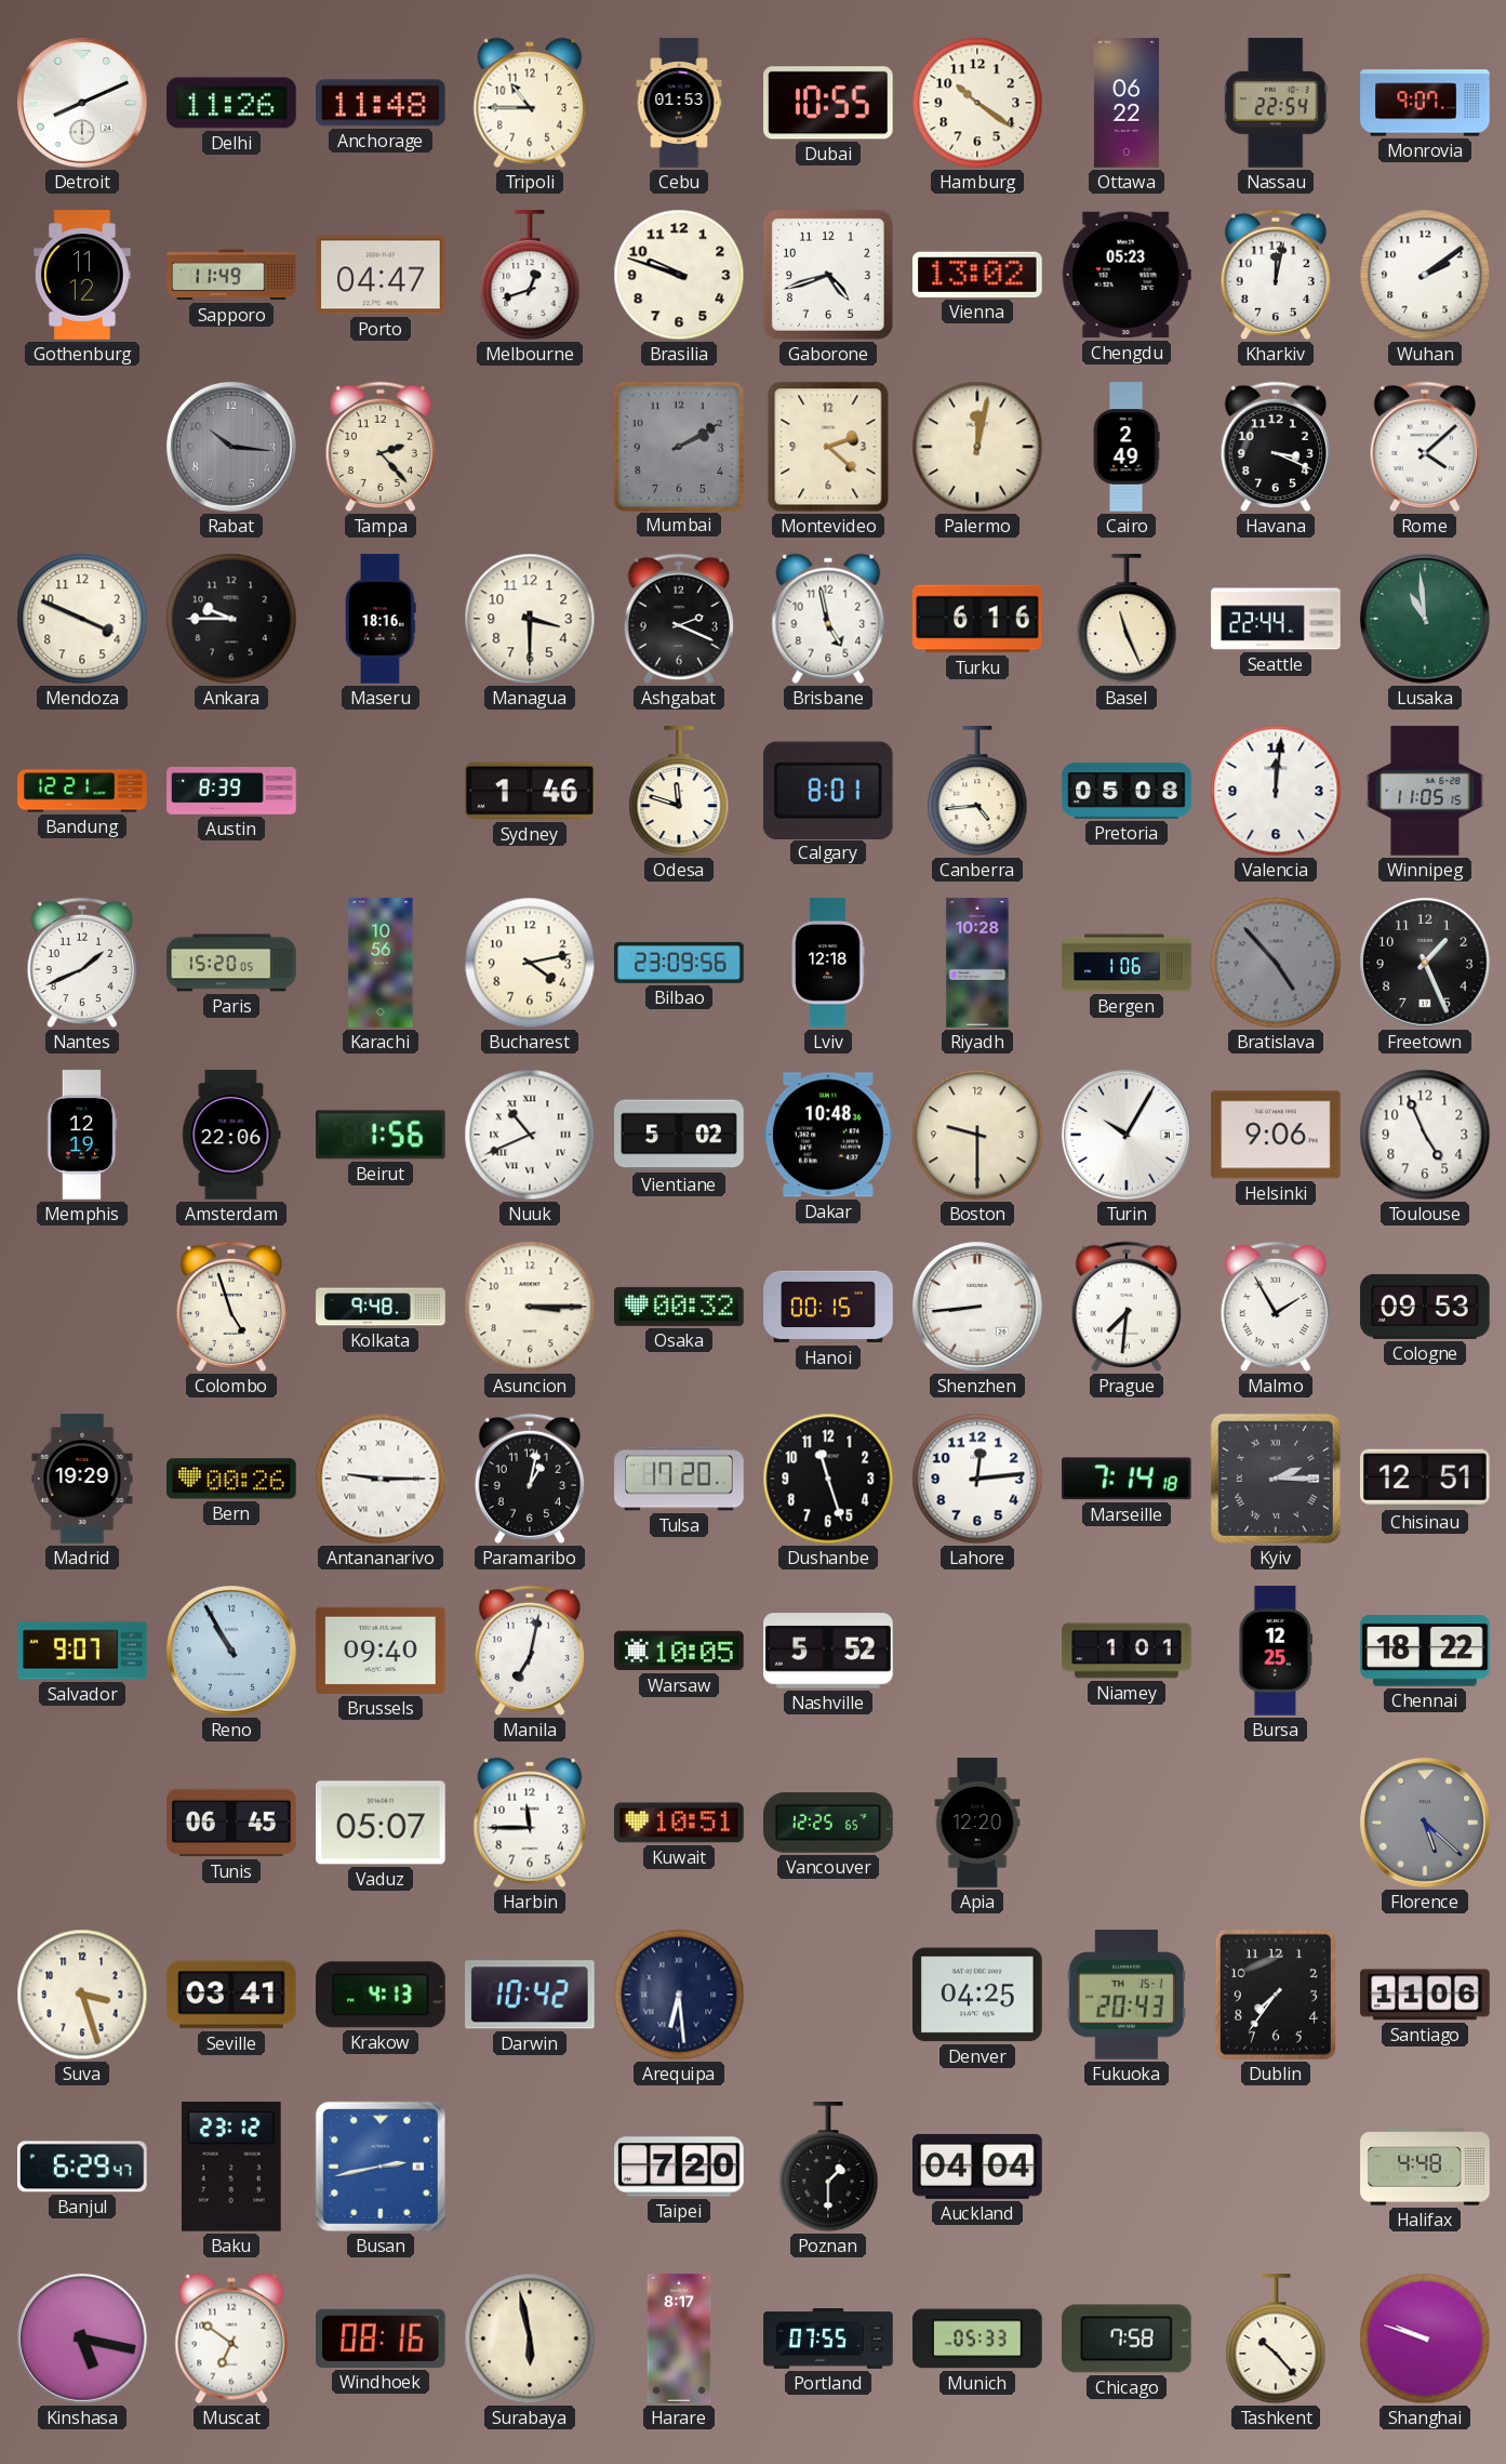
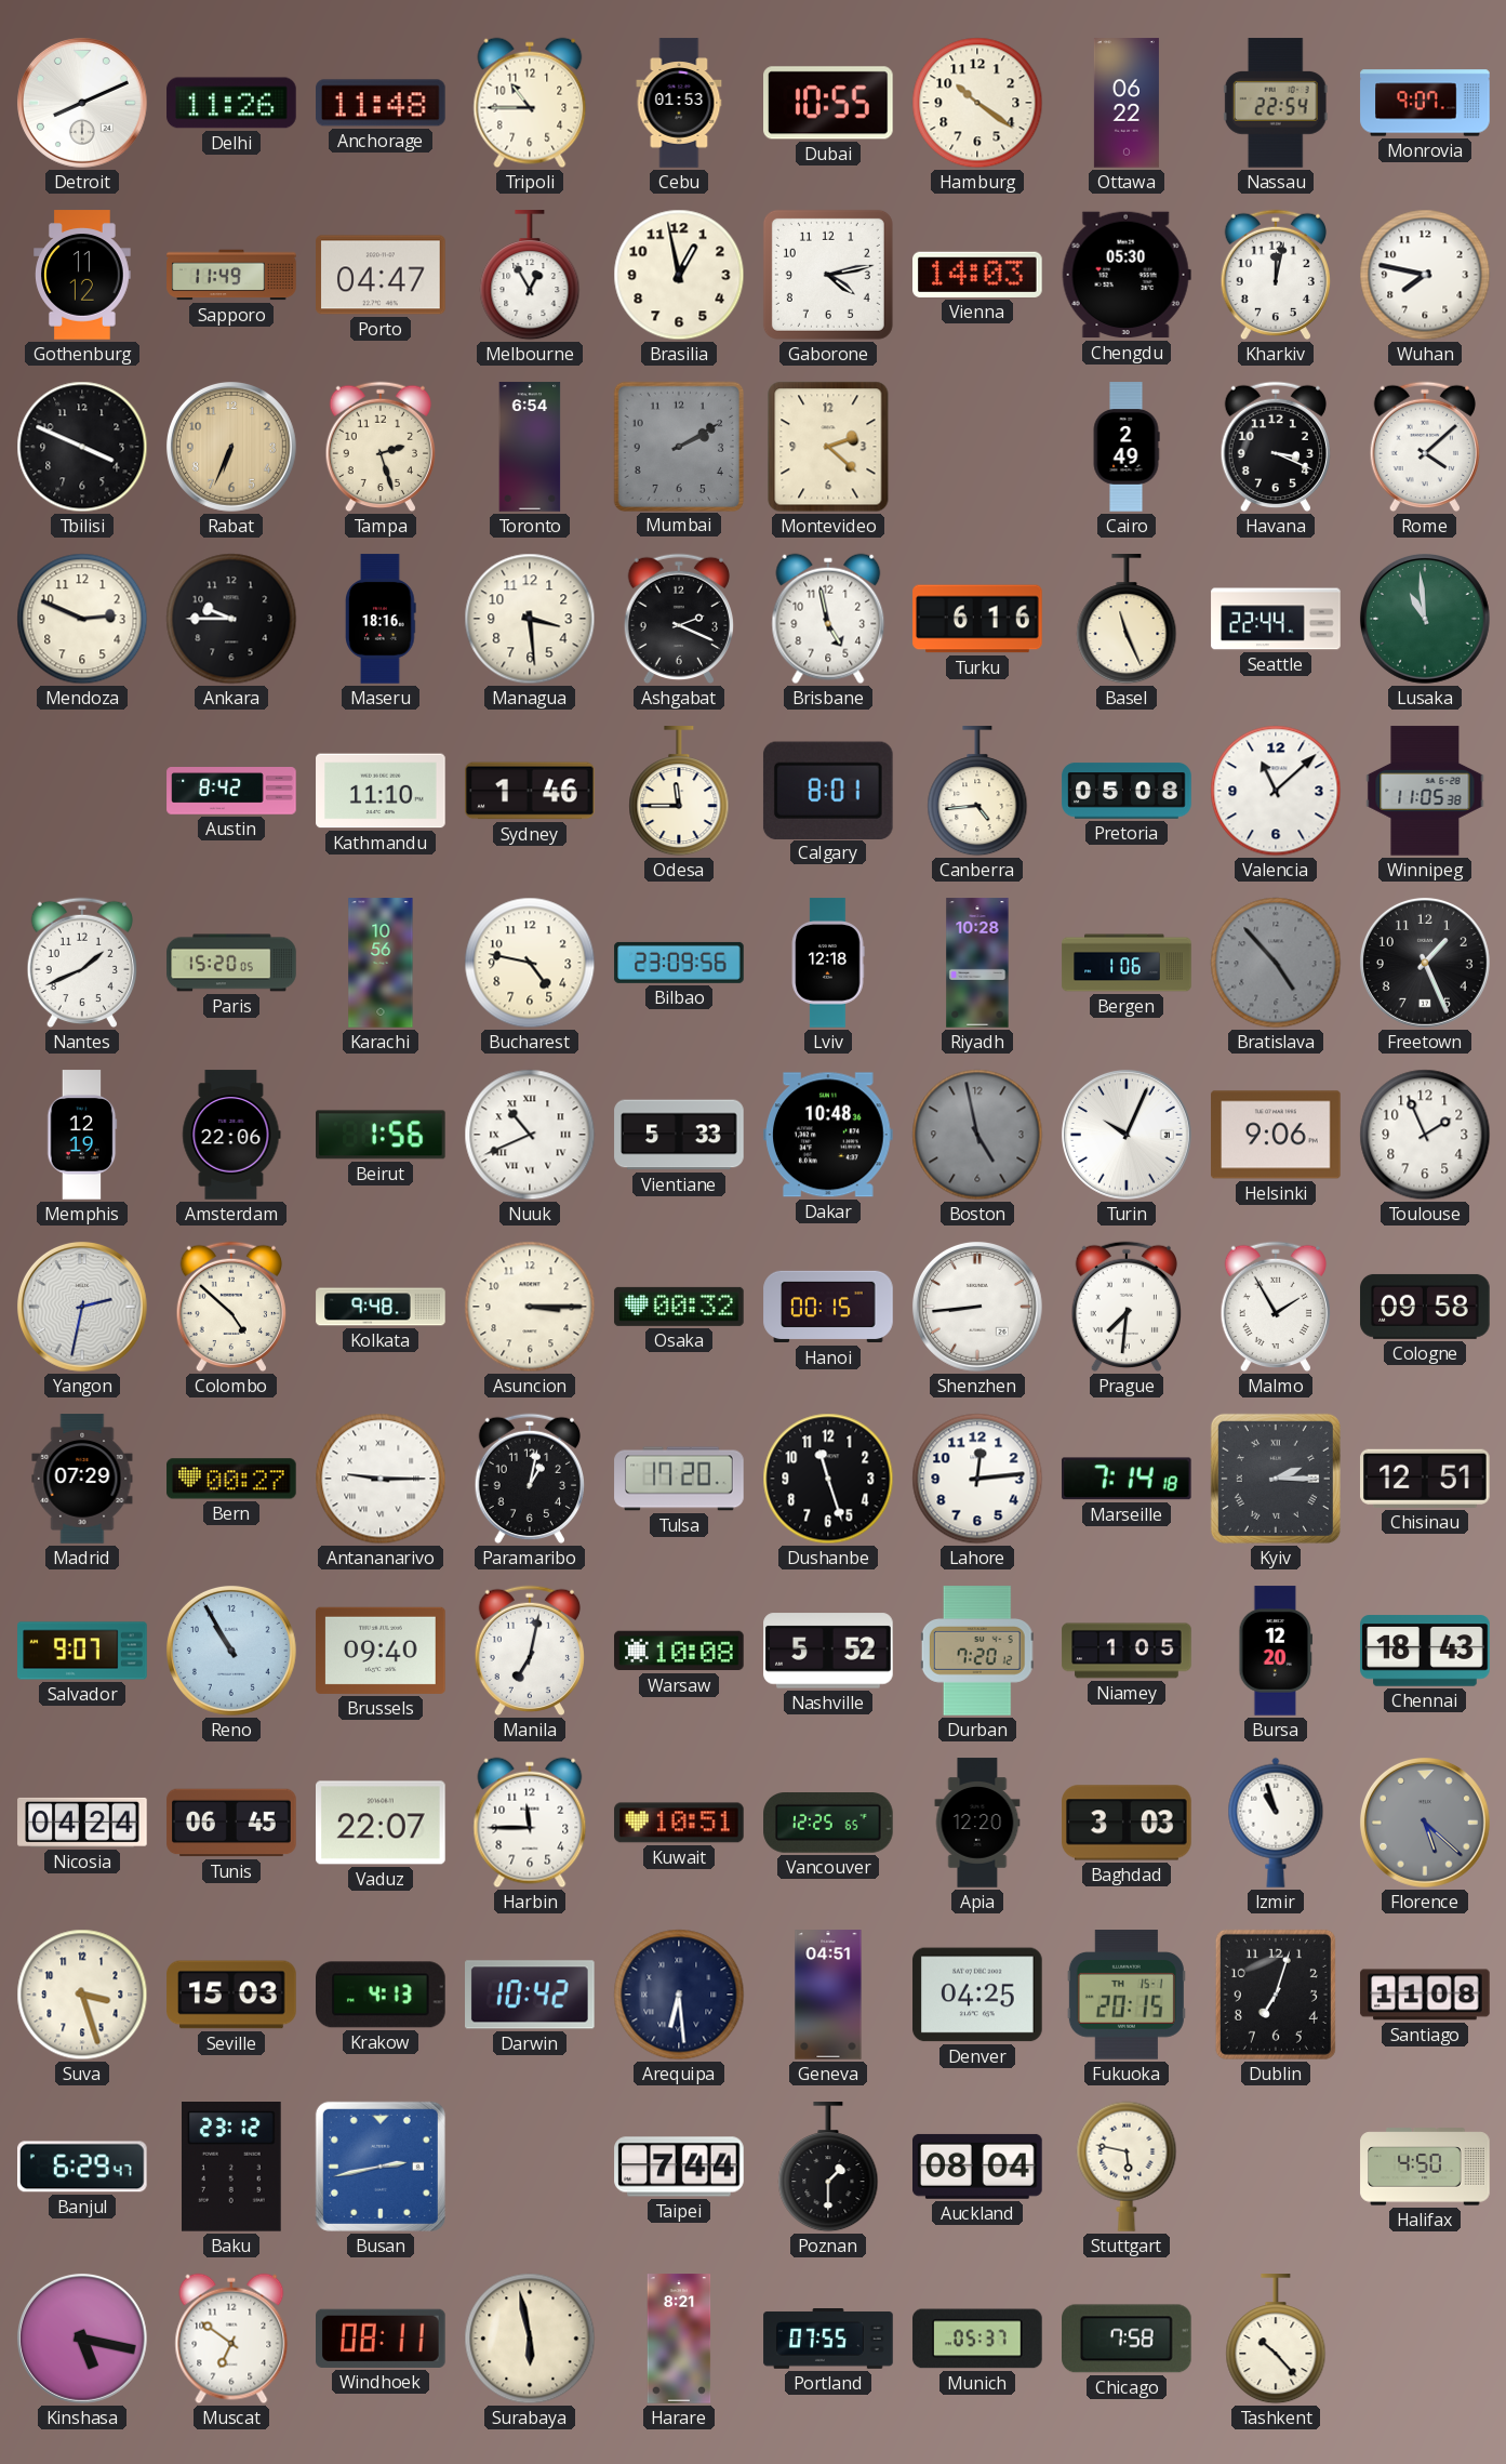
Melbourne: 12:42 -> 12:55
Brasilia: 9:48 -> 12:58
Gaborone: 4:42 -> 4:13
Vienna: 13:02 -> 14:03
Chengdu: 05:23 -> 05:30
Wuhan: 2:09 -> 7:47
Tbilisi: none -> 3:49
Rabat: 10:16 -> 6:34
Rabat dial: grey -> champagne
Tampa: 2:23 -> 2:27
Toronto: none -> 6:54
Palermo: 12:02 -> none
Mendoza: 3:49 -> 2:49
Managua: 3:30 -> 3:29
Bandung: 12:21 -> none
Austin: 8:39 -> 8:42
Kathmandu: none -> 11:10
Odesa: 11:48 -> 11:45
Valencia: 12:01 -> 11:08
Winnipeg: 11:05:15 -> 11:05:38
Bucharest: 4:13 -> 4:47
Vientiane: 5:02 -> 5:33
Boston: 9:30 -> 4:58
Boston dial: cream -> grey
Turin: 10:05 -> 10:04
Toulouse: 4:56 -> 1:56
Yangon: none -> 2:32
Colombo: 4:57 -> 4:52
Cologne: 09:53 -> 09:58
Madrid: 19:29 -> 07:29
Bern: 00:26 -> 00:27
Warsaw: 10:05 -> 10:08
Durban: none -> 7:20
Niamey: 1:01 -> 1:05
Bursa: 12:25 -> 12:20
Chennai: 18:22 -> 18:43
Nicosia: none -> 04:24
Vaduz: 05:07 -> 22:07
Baghdad: none -> 3:03
Izmir: none -> 10:57
Seville: 03:41 -> 15:03
Geneva: none -> 04:51
Fukuoka: 20:43 -> 20:15
Dublin: 7:36 -> 7:03
Santiago: 11:06 -> 11:08
Taipei: 7:20 -> 7:44
Auckland: 04:04 -> 08:04
Stuttgart: none -> 5:47
Halifax: 4:48 -> 4:50
Windhoek: 08:16 -> 08:11
Harare: 8:17 -> 8:21
Munich: 05:33 -> 05:37
Shanghai: 9:48 -> none
